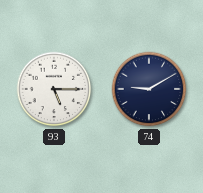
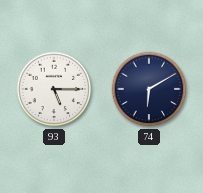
74: 9:10 -> 6:10
